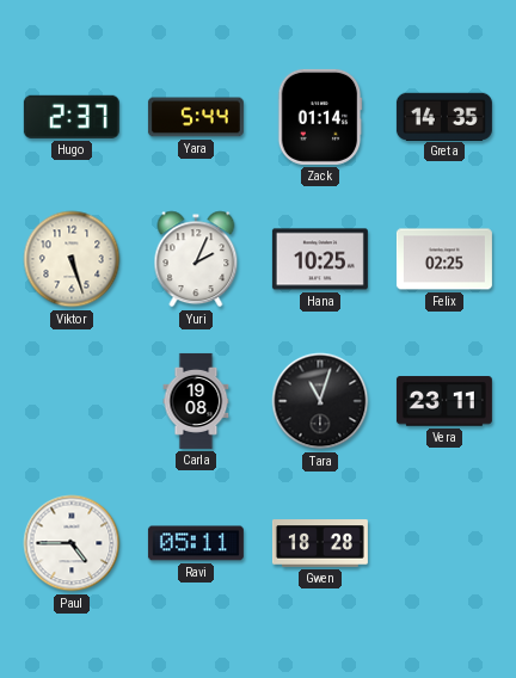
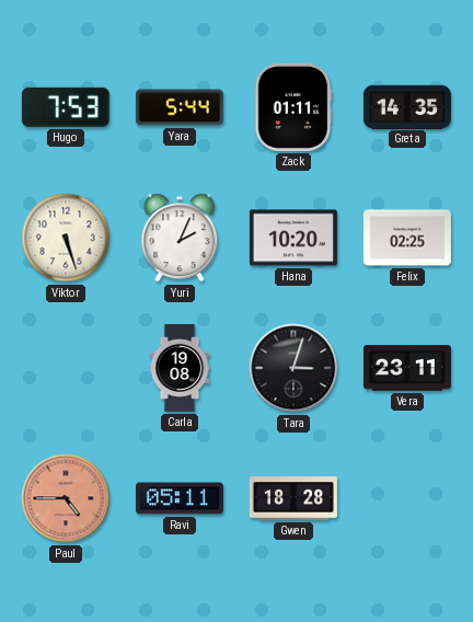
Hugo: 2:37 -> 7:53
Zack: 01:14 -> 01:11
Hana: 10:25 -> 10:20
Tara: 11:03 -> 3:03
Paul dial: white -> salmon
